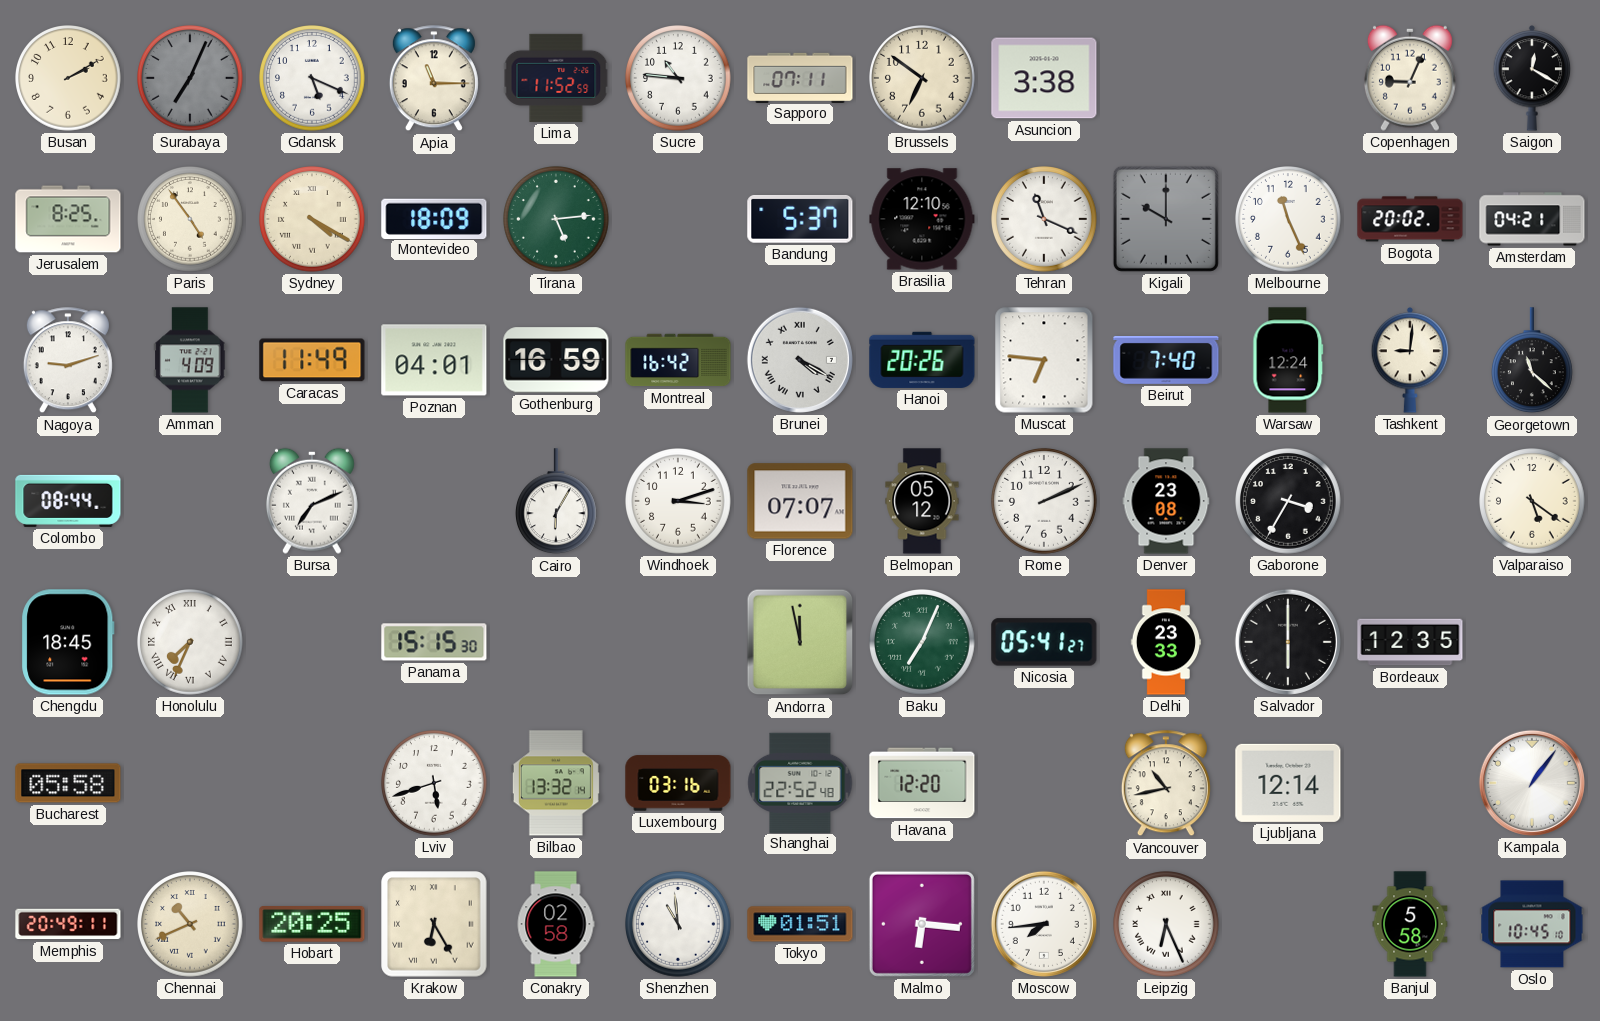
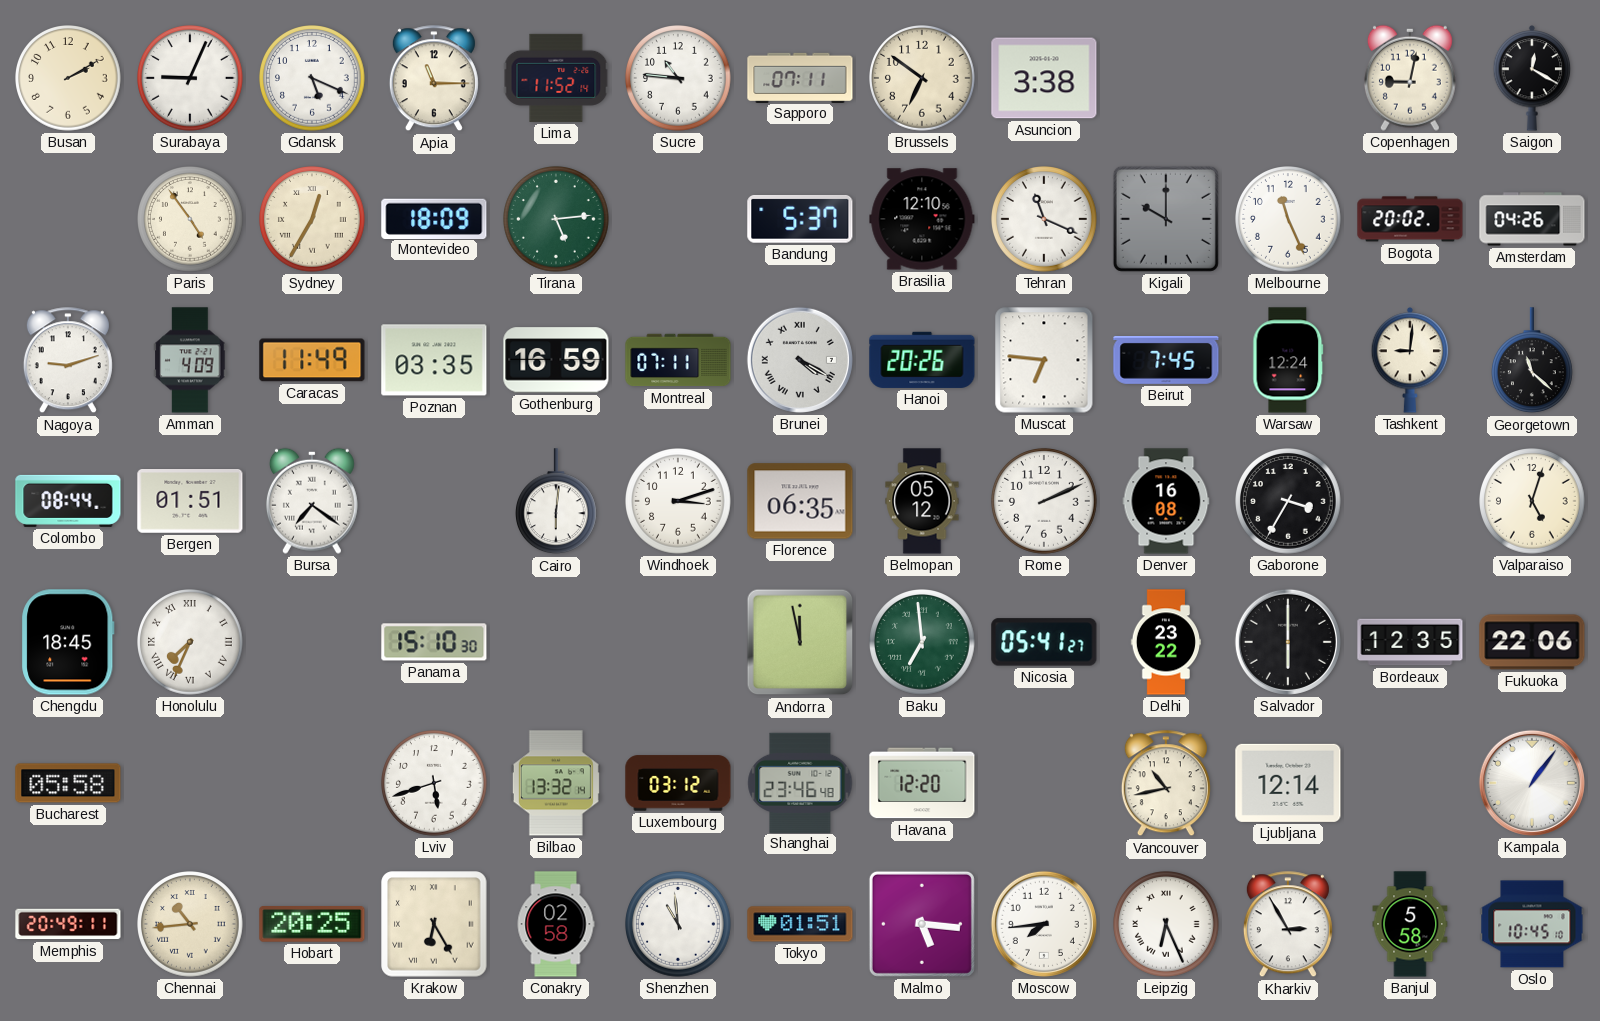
Surabaya: 7:04 -> 9:04
Surabaya dial: grey -> white
Lima: 11:52:59 -> 11:52:14
Copenhagen: 9:04 -> 9:02
Jerusalem: 8:25 -> none
Sydney: 4:20 -> 12:35
Amsterdam: 04:21 -> 04:26
Poznan: 04:01 -> 03:35
Montreal: 16:42 -> 07:11
Beirut: 7:40 -> 7:45
Bergen: none -> 01:51
Bursa: 7:11 -> 7:21
Cairo: 6:05 -> 6:01
Florence: 07:07 -> 06:35
Denver: 23:08 -> 16:08
Valparaiso: 5:21 -> 5:03
Panama: 15:15 -> 15:10
Baku: 7:04 -> 6:59
Delhi: 23:33 -> 23:22
Fukuoka: none -> 22:06
Luxembourg: 03:16 -> 03:12
Shanghai: 22:52 -> 23:46
Chennai: 10:41 -> 10:44
Malmo: 6:16 -> 5:16
Kharkiv: none -> 2:55
